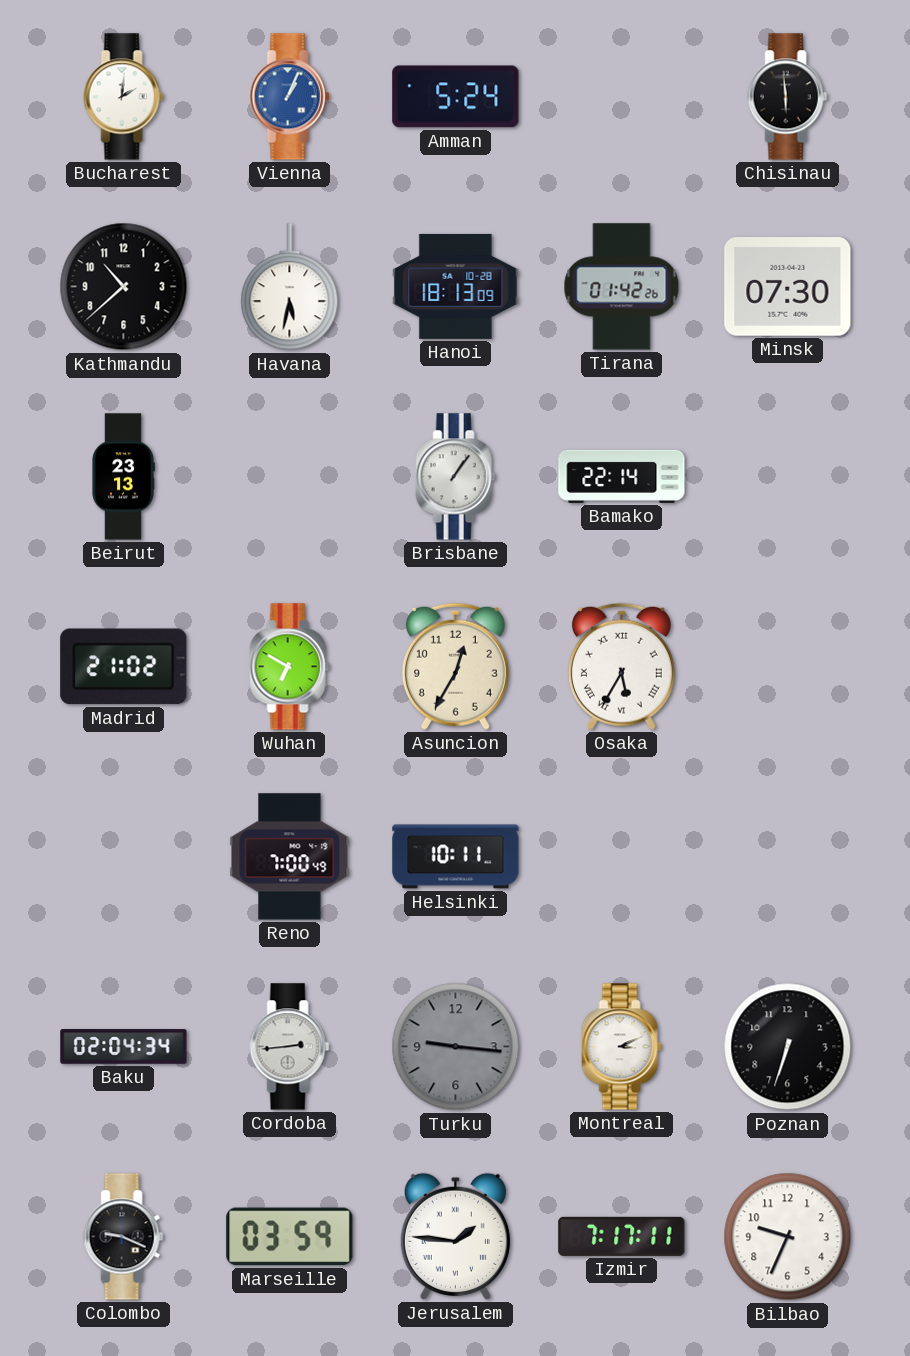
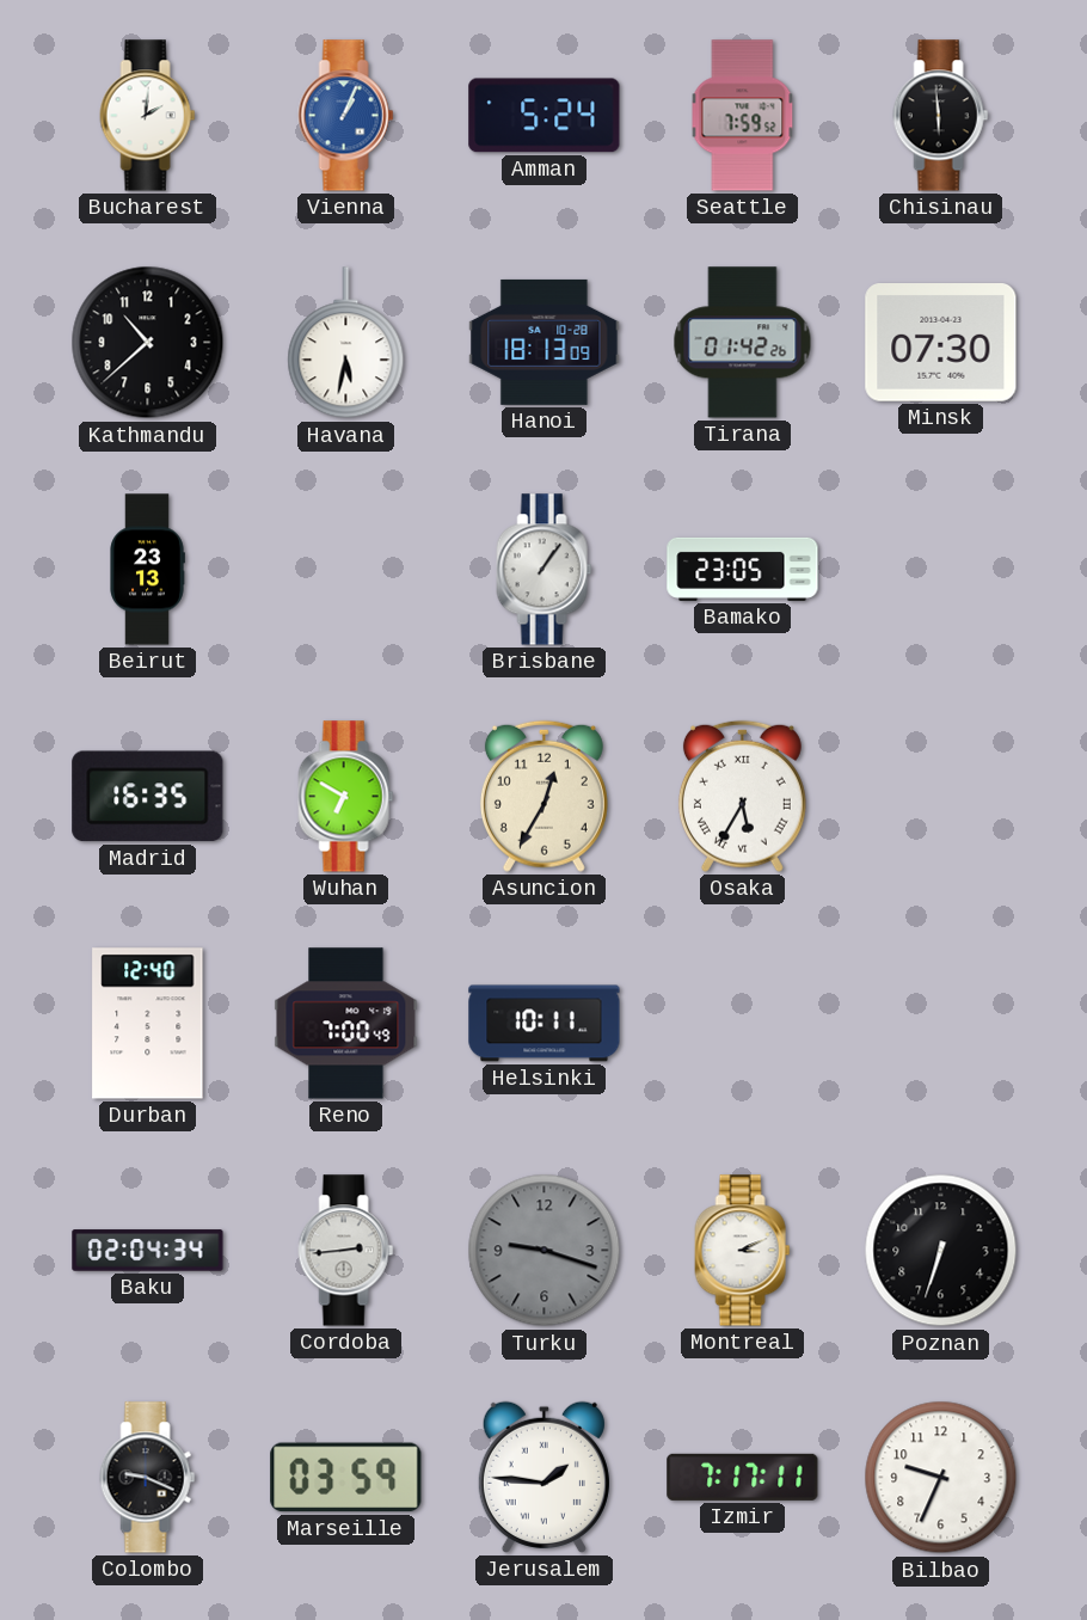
Seattle: none -> 7:59
Bamako: 22:14 -> 23:05
Madrid: 21:02 -> 16:35
Durban: none -> 12:40
Turku: 9:16 -> 9:18
